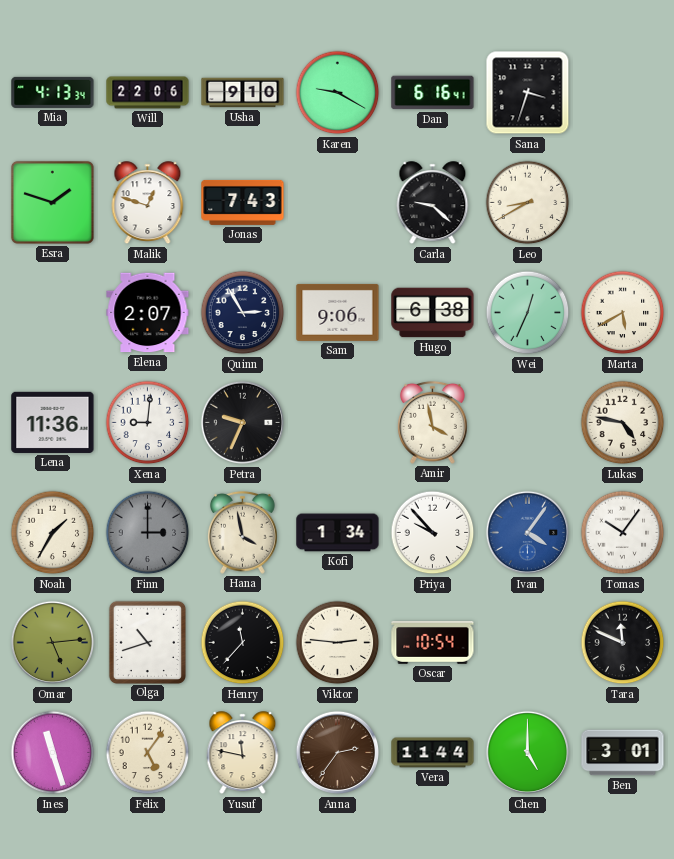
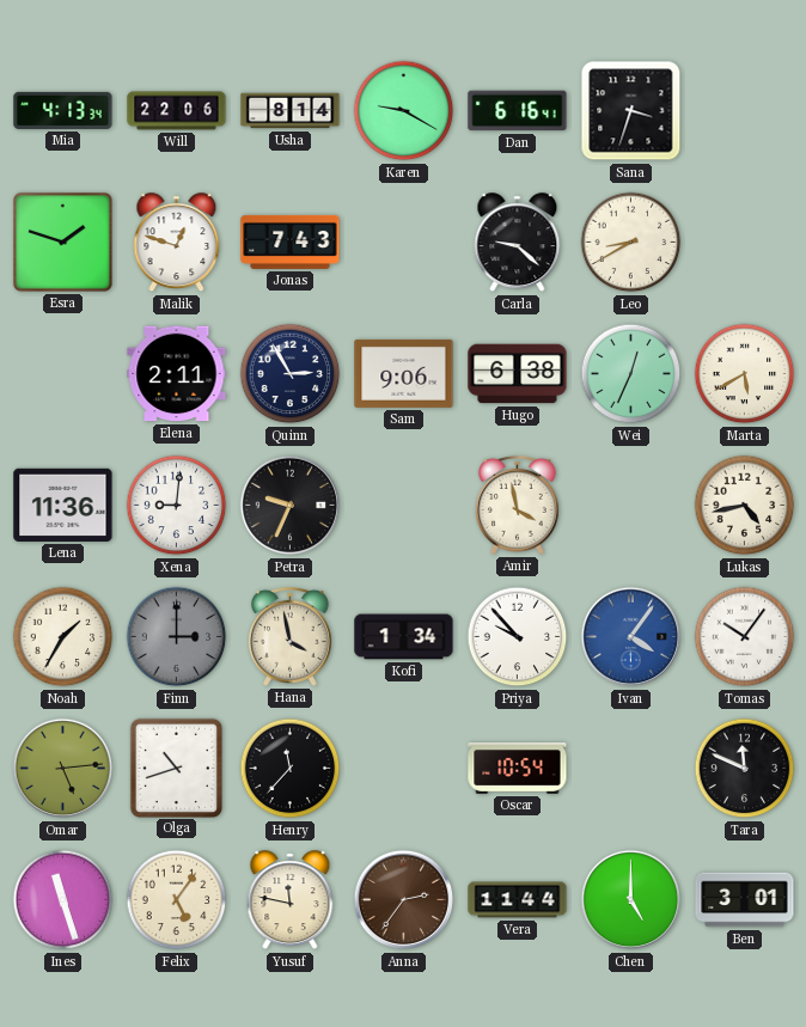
Usha: 9:10 -> 8:14
Elena: 2:07 -> 2:11
Lukas: 4:47 -> 4:43
Viktor: 2:46 -> none
